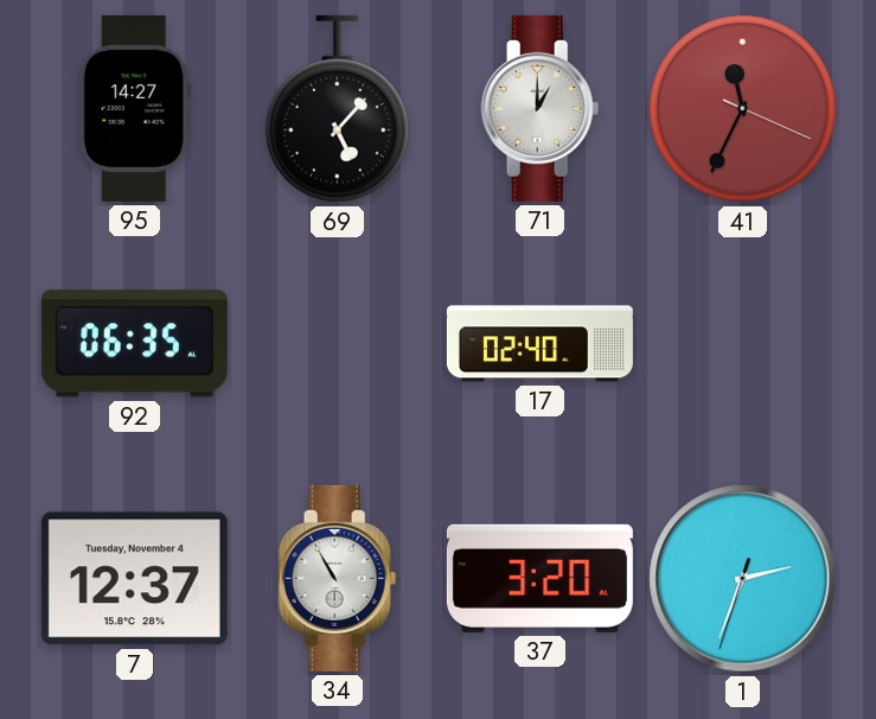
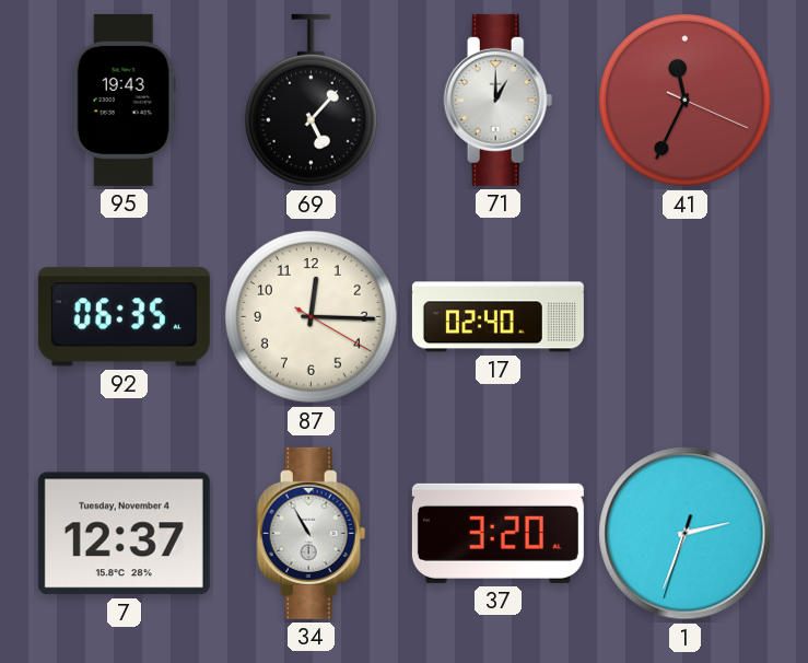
95: 14:27 -> 19:43
87: none -> 12:15
